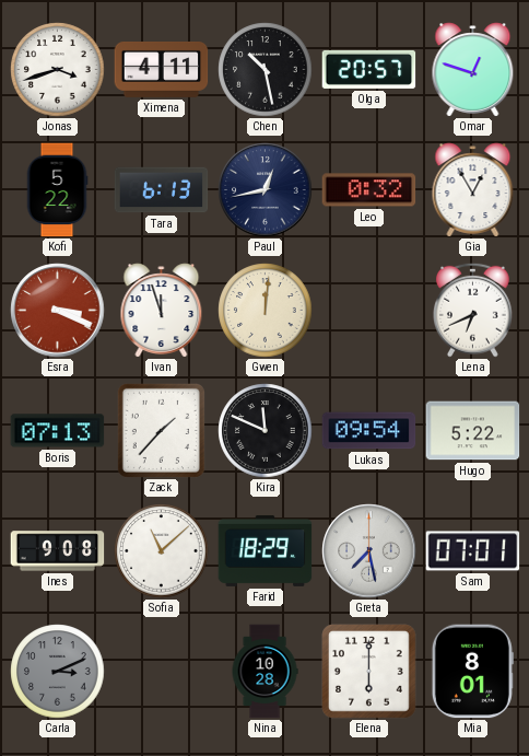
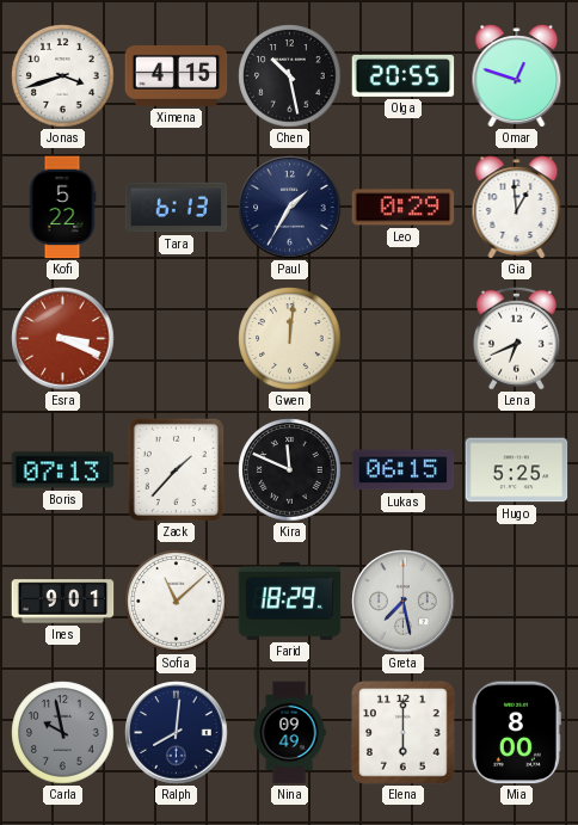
Ximena: 4:11 -> 4:15
Olga: 20:57 -> 20:55
Paul: 12:43 -> 1:35
Leo: 0:32 -> 0:29
Gia: 12:55 -> 12:59
Ivan: 11:57 -> none
Lukas: 09:54 -> 06:15
Hugo: 5:22 -> 5:25
Ines: 9:08 -> 9:01
Sam: 07:01 -> none
Carla: 3:11 -> 9:58
Ralph: none -> 8:01
Nina: 10:28 -> 09:49
Mia: 8:01 -> 8:00
